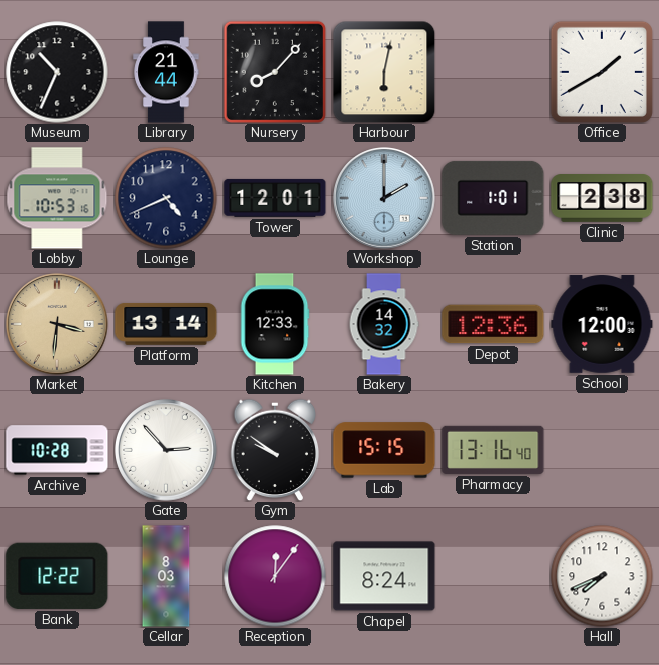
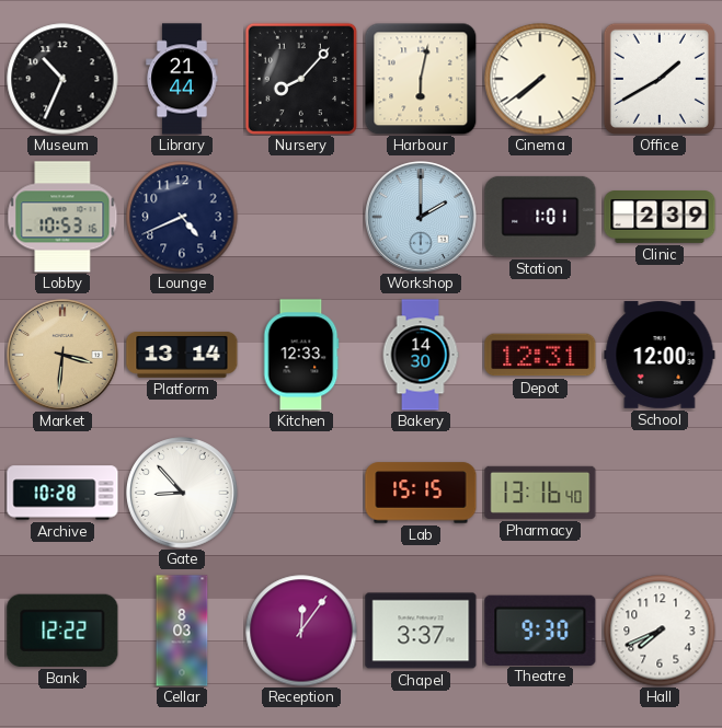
Cinema: none -> 7:39
Tower: 12:01 -> none
Clinic: 2:38 -> 2:39
Bakery: 14:32 -> 14:30
Depot: 12:36 -> 12:31
Gate: 2:53 -> 8:53
Gym: 9:51 -> none
Chapel: 8:24 -> 3:37
Theatre: none -> 9:30
